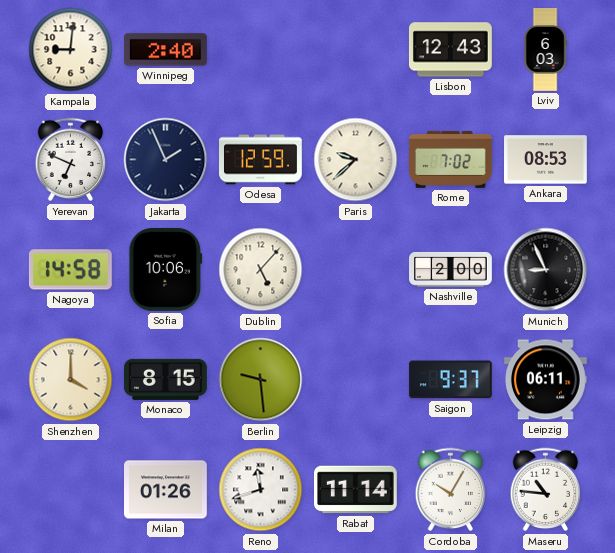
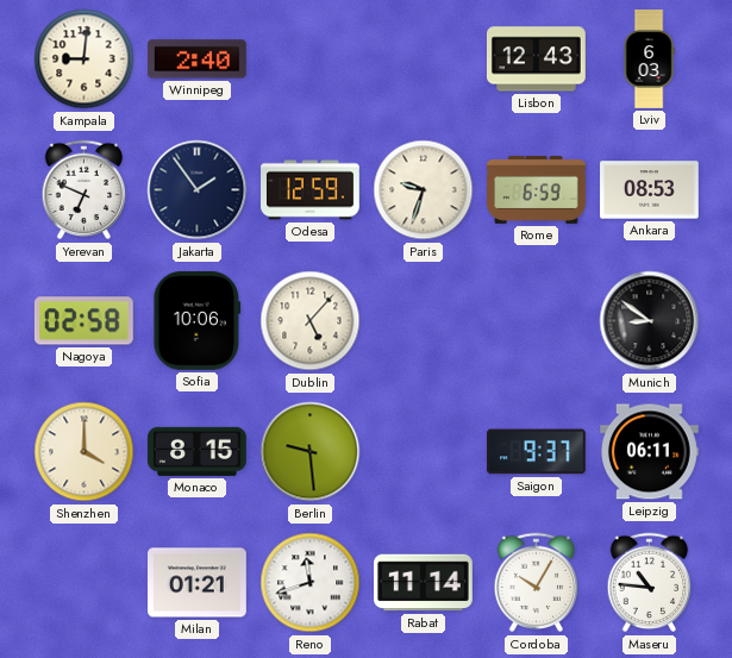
Jakarta: 1:56 -> 1:54
Paris: 9:38 -> 9:33
Rome: 7:02 -> 6:59
Nagoya: 14:58 -> 02:58
Nashville: 2:00 -> none
Munich: 8:56 -> 8:51
Milan: 01:26 -> 01:21
